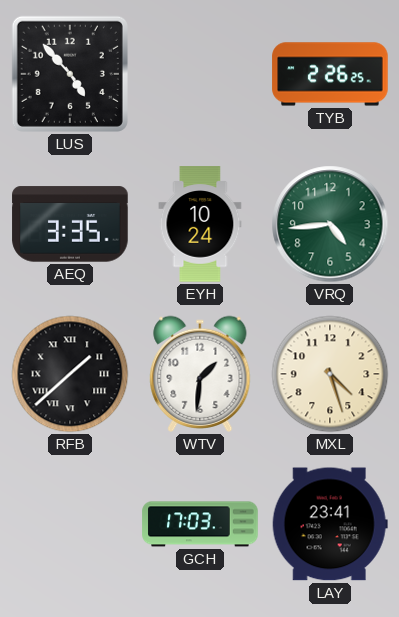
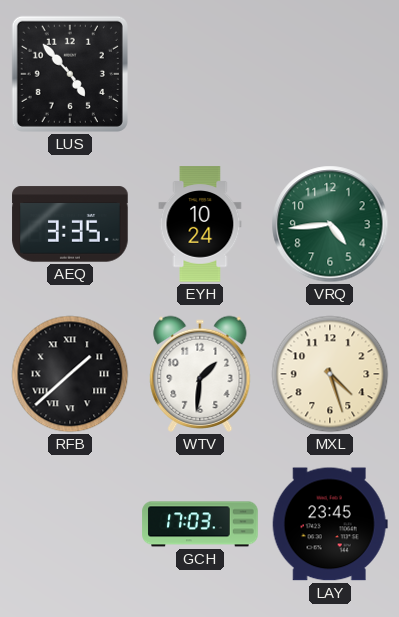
TYB: 2:26 -> none
LAY: 23:41 -> 23:45
